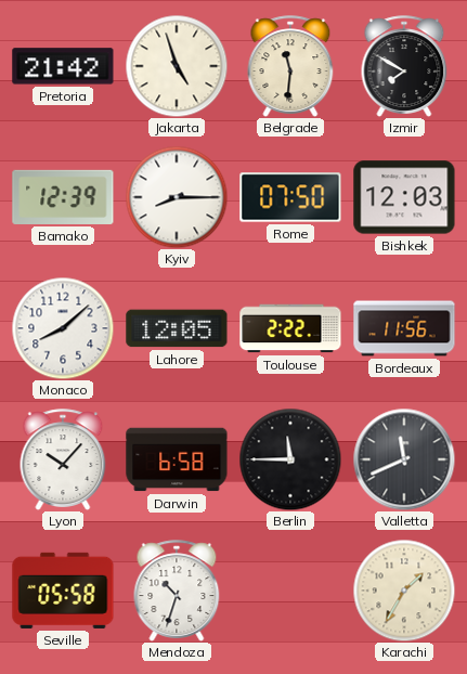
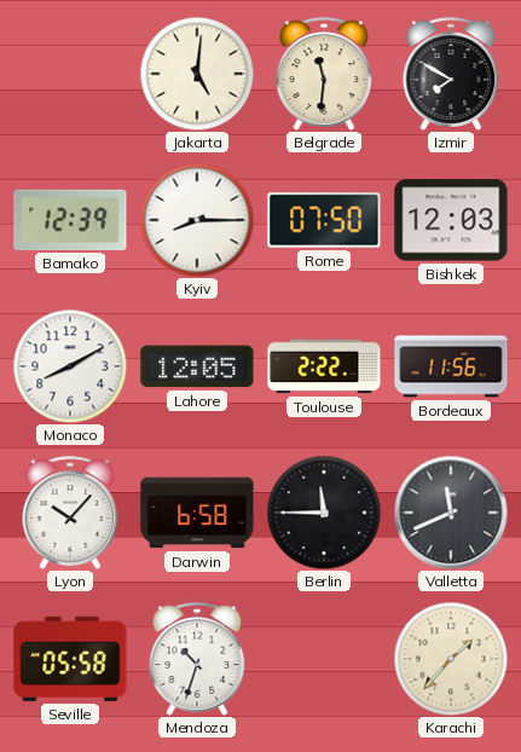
Pretoria: 21:42 -> none
Jakarta: 4:57 -> 5:01
Monaco: 8:08 -> 8:10
Karachi: 1:35 -> 1:37
